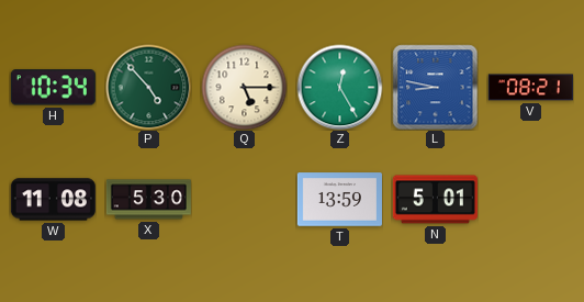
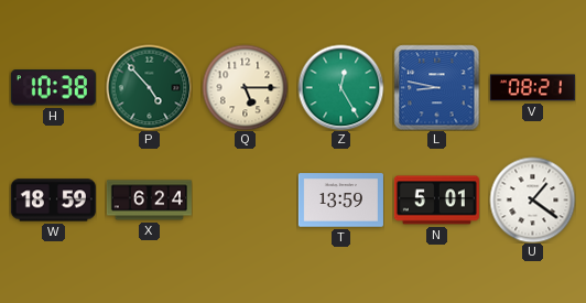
H: 10:34 -> 10:38
W: 11:08 -> 18:59
X: 5:30 -> 6:24
U: none -> 1:21
